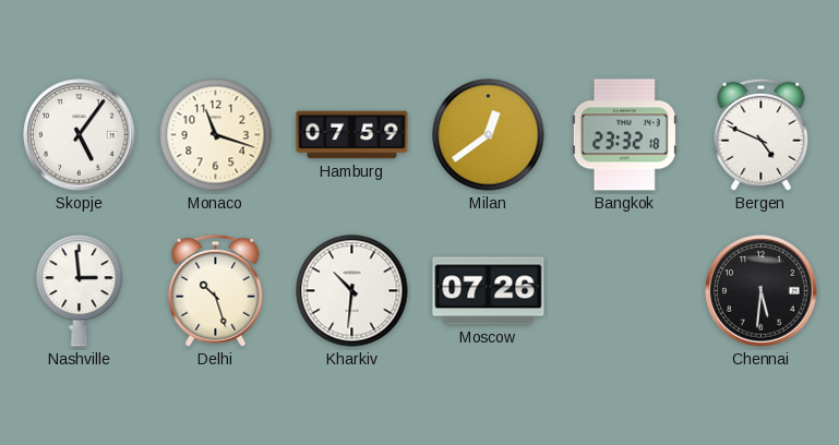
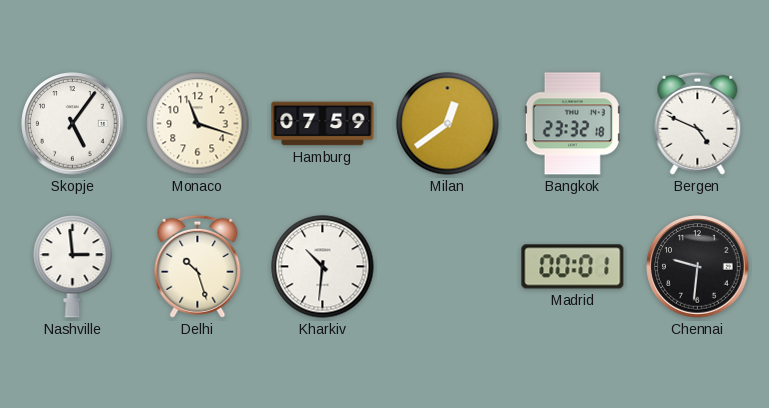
Moscow: 07:26 -> none
Madrid: none -> 00:01
Chennai: 5:31 -> 9:31
